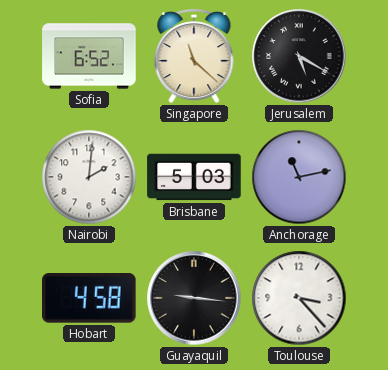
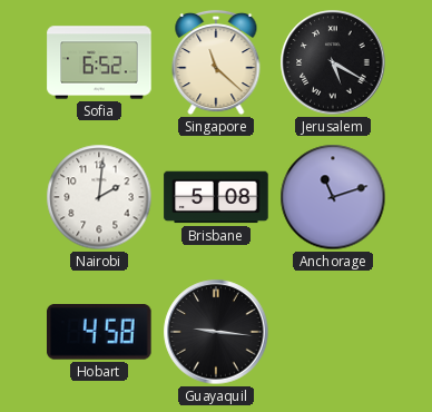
Brisbane: 5:03 -> 5:08
Anchorage: 11:13 -> 11:12
Toulouse: 3:23 -> none
